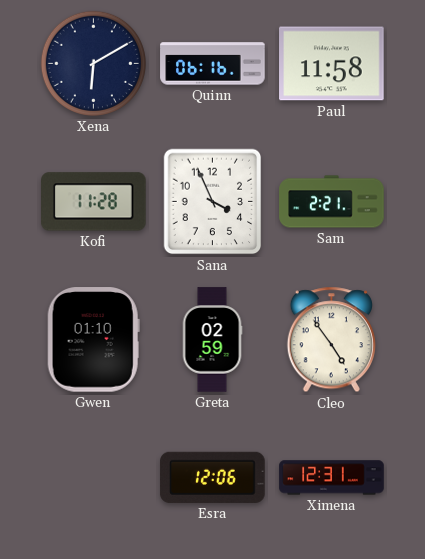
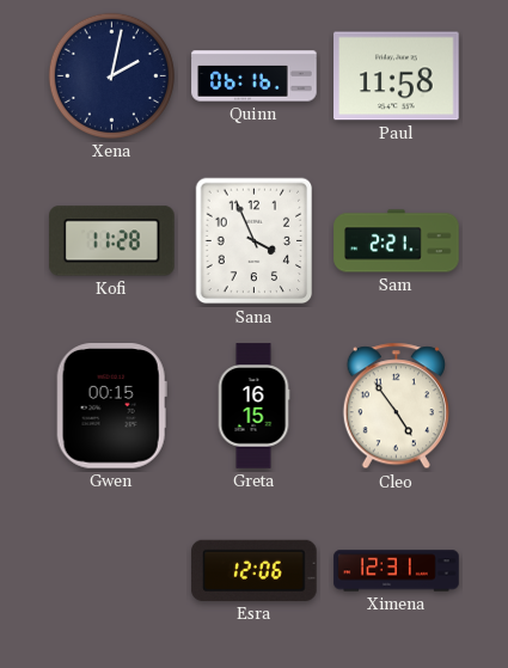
Xena: 6:10 -> 2:02
Gwen: 01:10 -> 00:15
Greta: 02:59 -> 16:15
